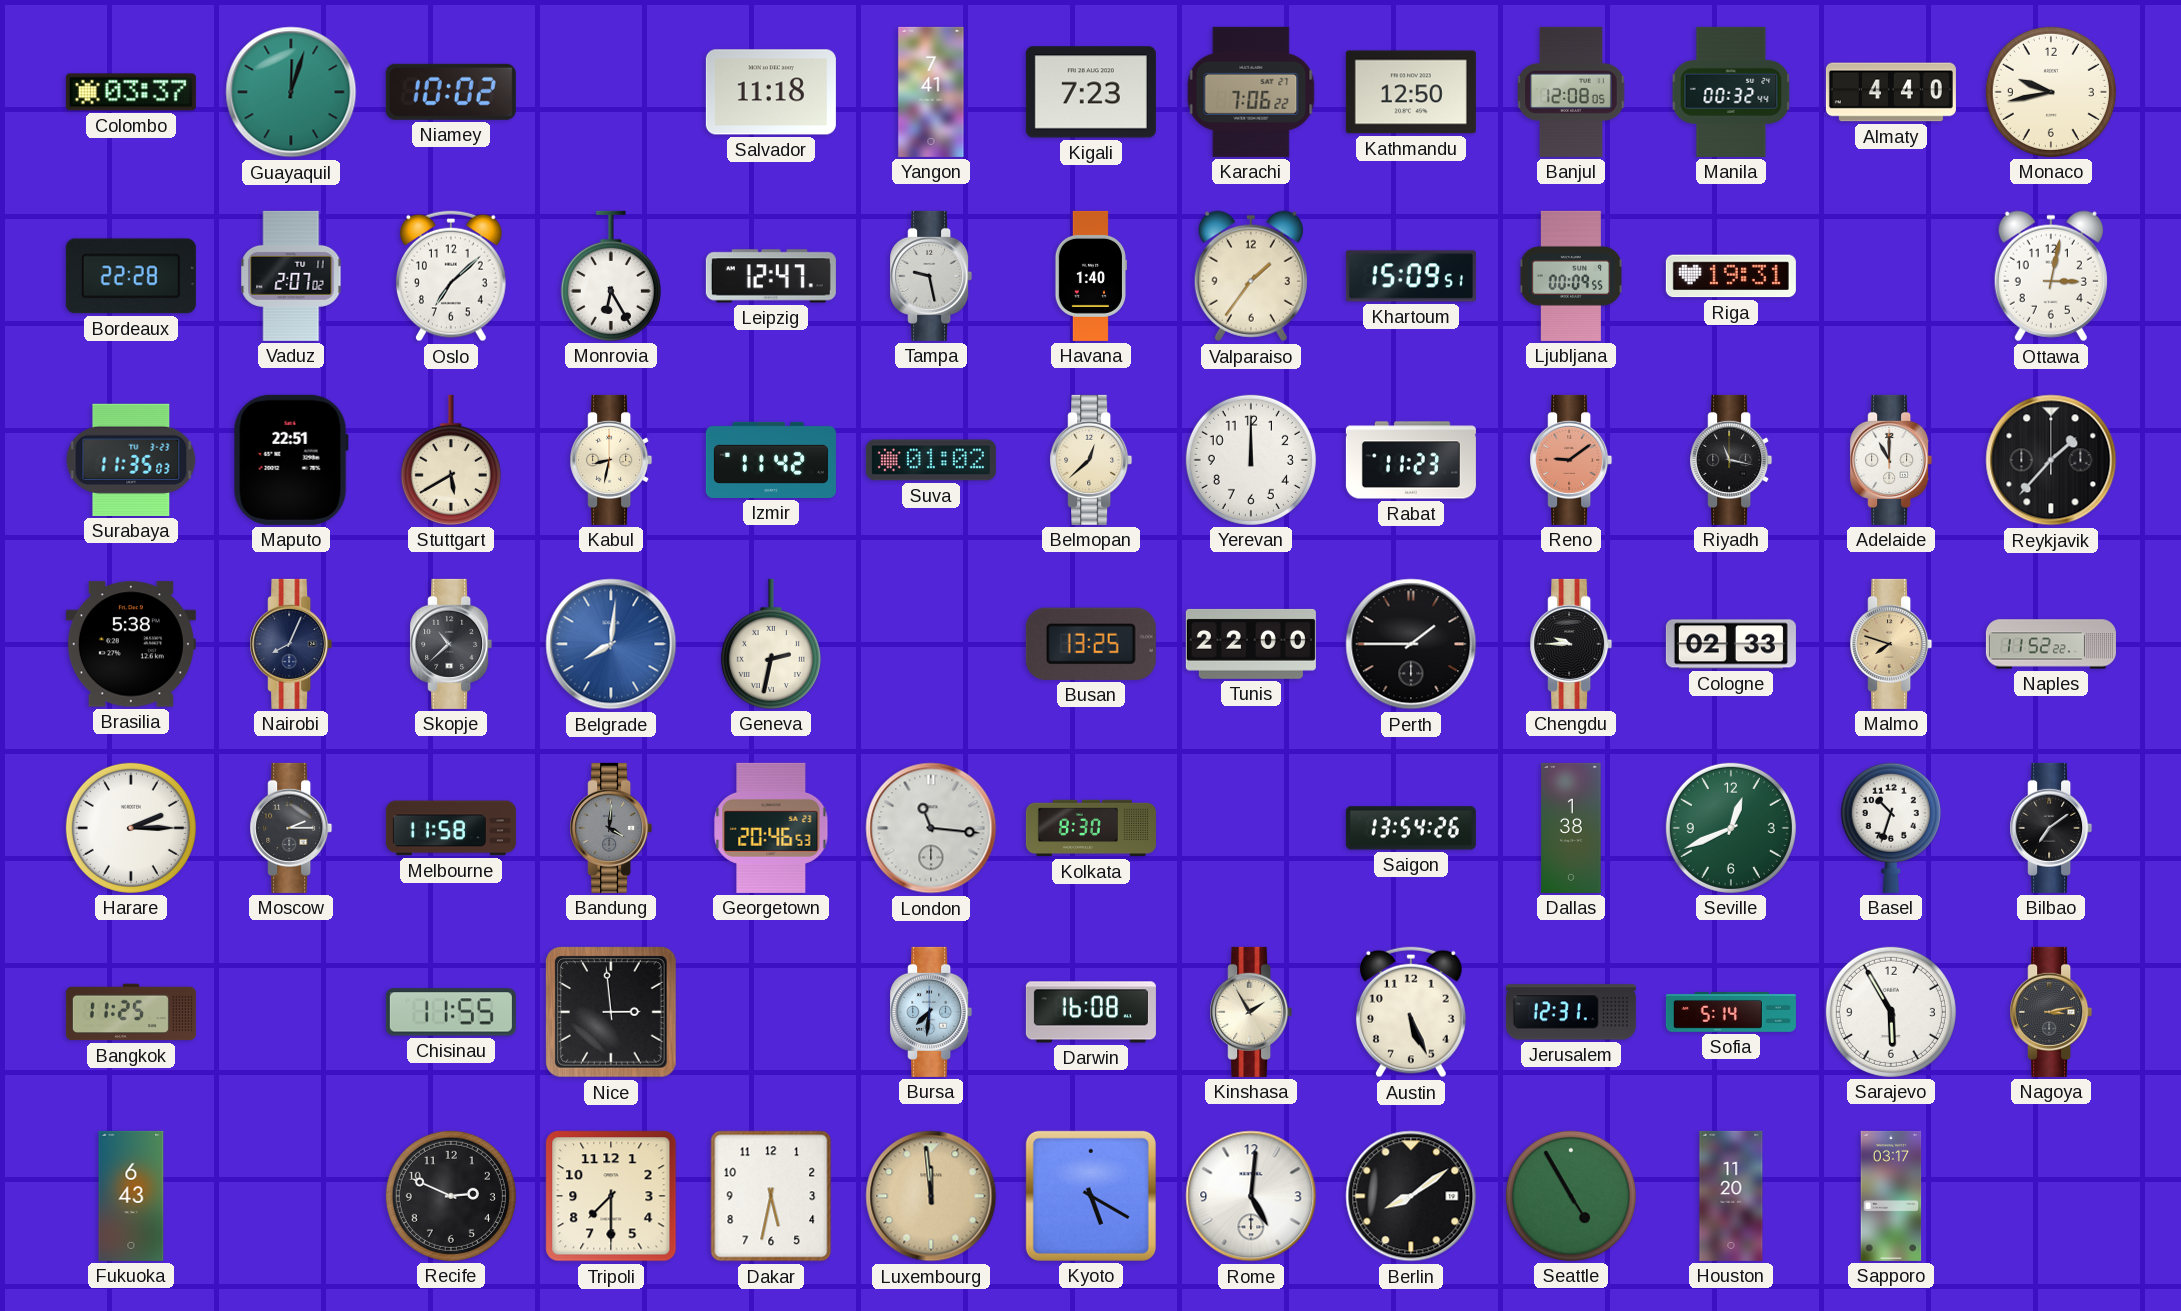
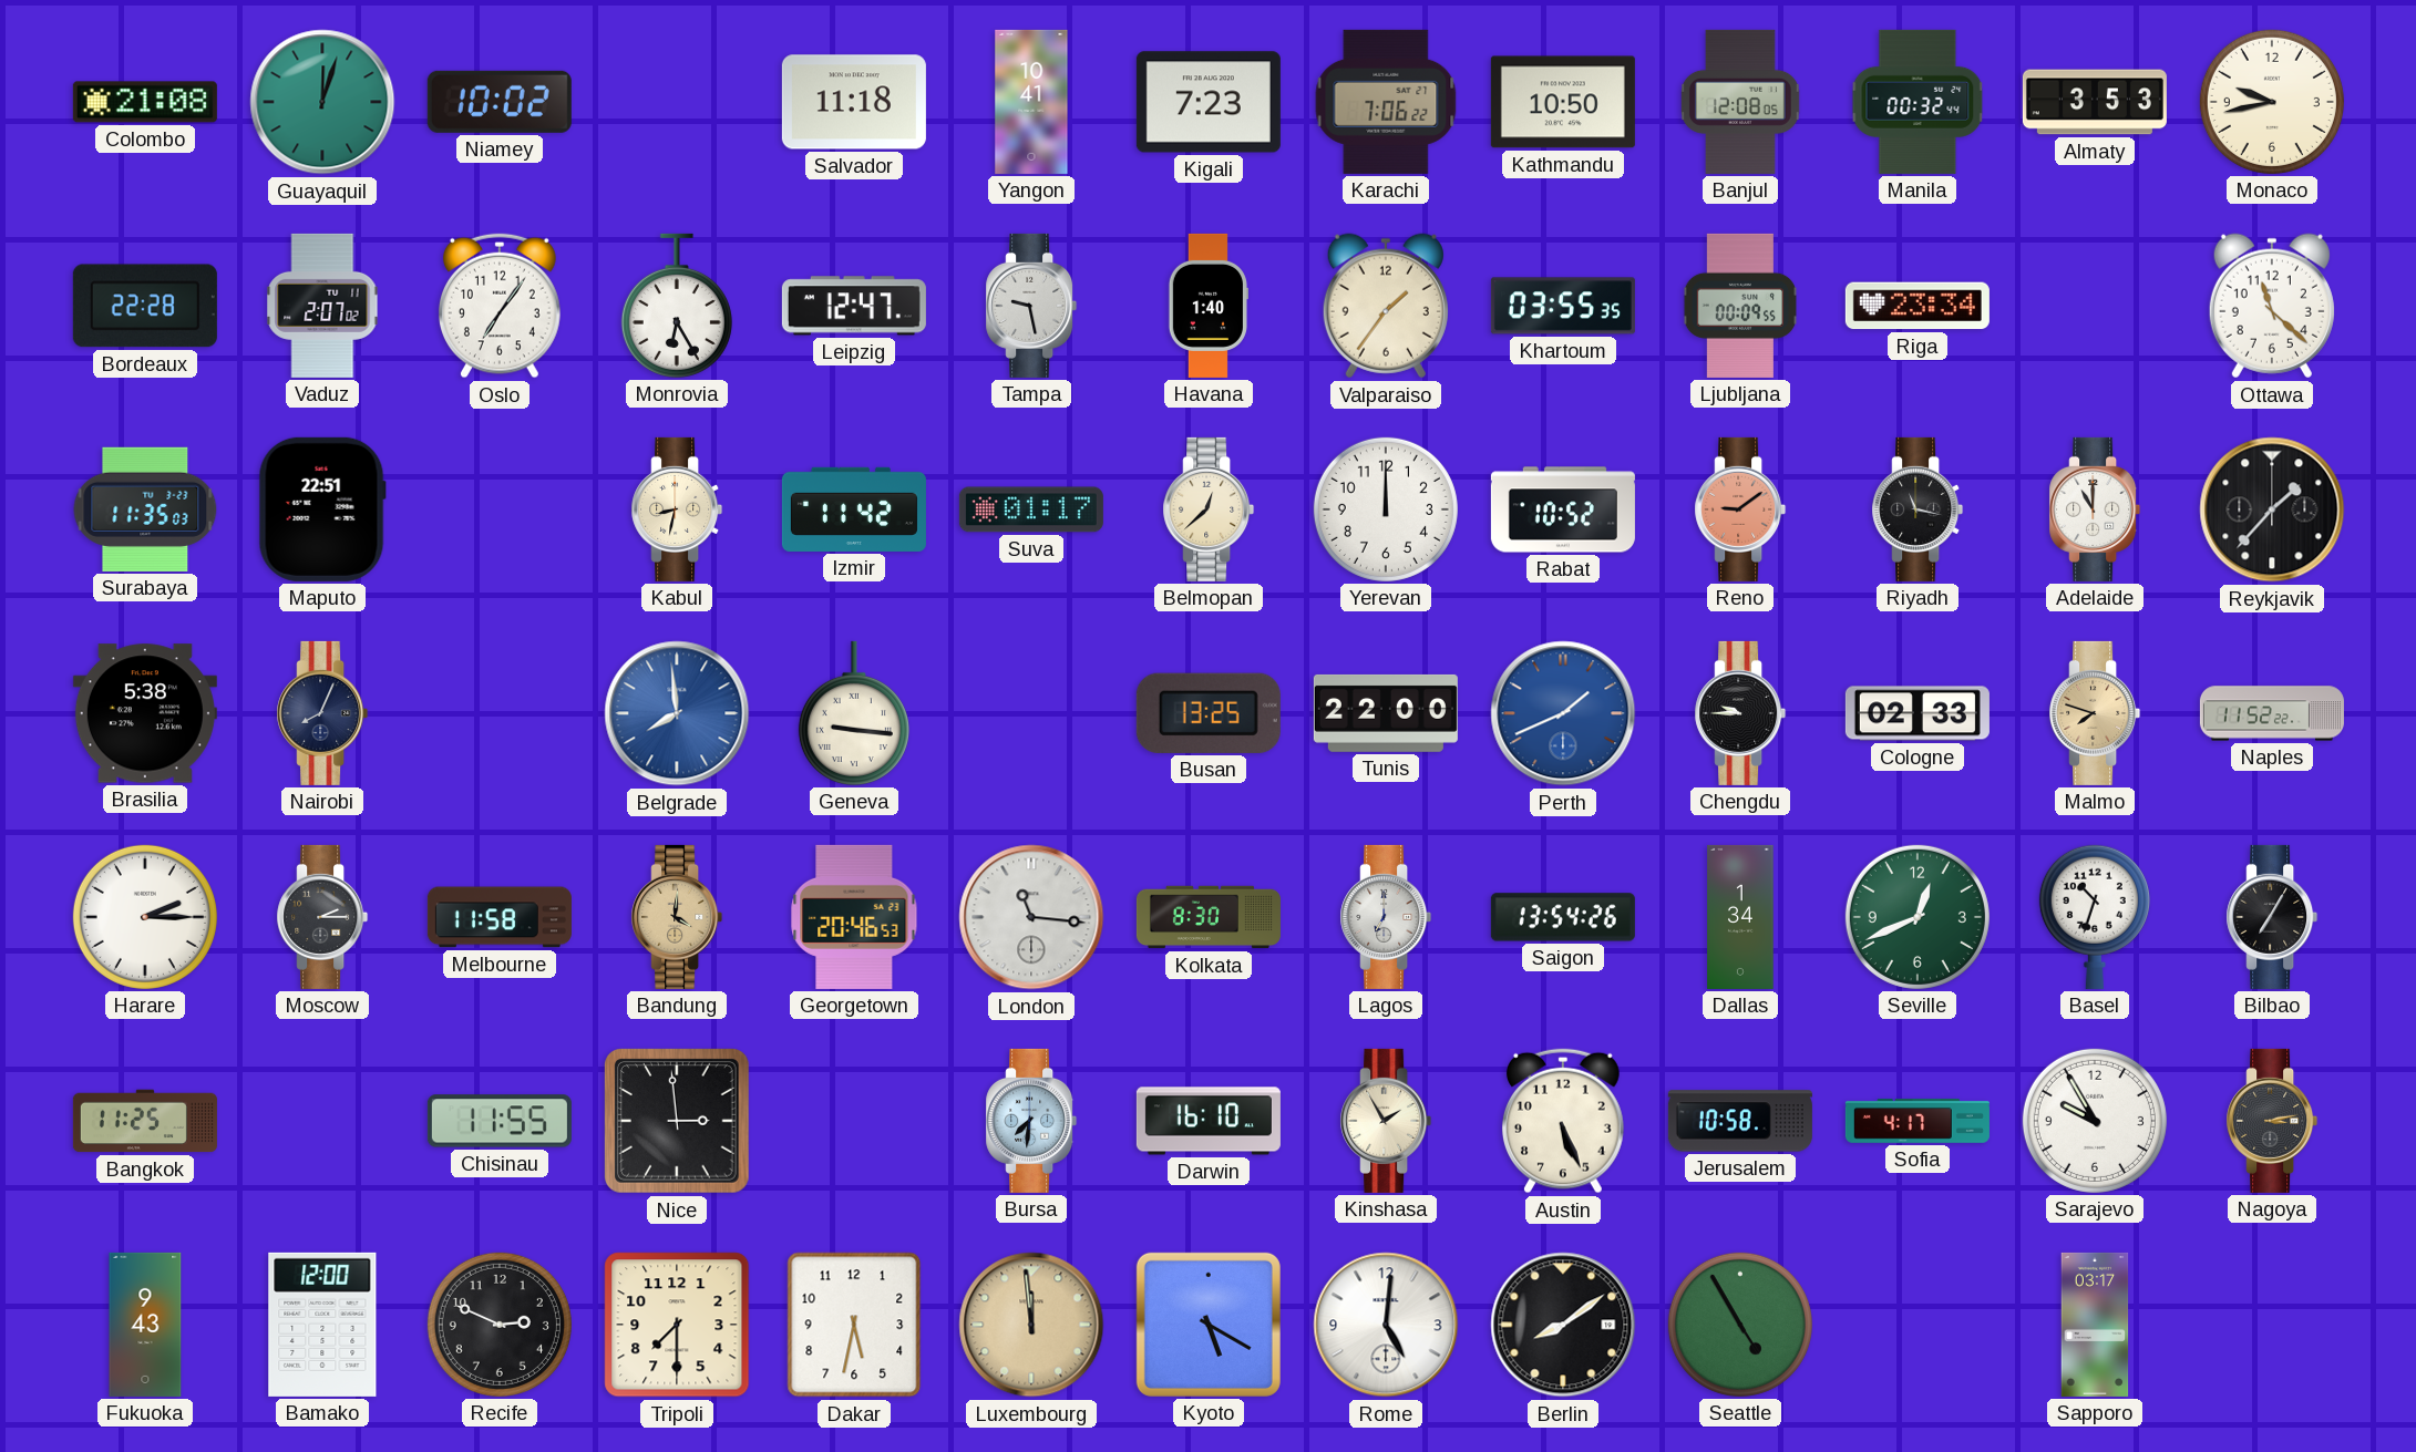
Colombo: 03:37 -> 21:08
Yangon: 7:41 -> 10:41
Kathmandu: 12:50 -> 10:50
Almaty: 4:40 -> 3:53
Oslo: 7:08 -> 7:06
Khartoum: 15:09 -> 03:55
Riga: 19:31 -> 23:34
Ottawa: 3:02 -> 11:22
Stuttgart: 5:40 -> none
Suva: 01:02 -> 01:17
Rabat: 11:23 -> 10:52
Skopje: 10:38 -> none
Belgrade: 8:01 -> 7:59
Geneva: 2:32 -> 9:16
Perth: 1:45 -> 1:41
Perth dial: black -> blue
Bandung dial: grey -> champagne
Lagos: none -> 7:00
Dallas: 1:38 -> 1:34
Bilbao: 7:09 -> 7:05
Darwin: 16:08 -> 16:10
Jerusalem: 12:31 -> 10:58
Sofia: 5:14 -> 4:17
Sarajevo: 5:55 -> 9:55
Fukuoka: 6:43 -> 9:43
Bamako: none -> 12:00
Houston: 11:20 -> none
